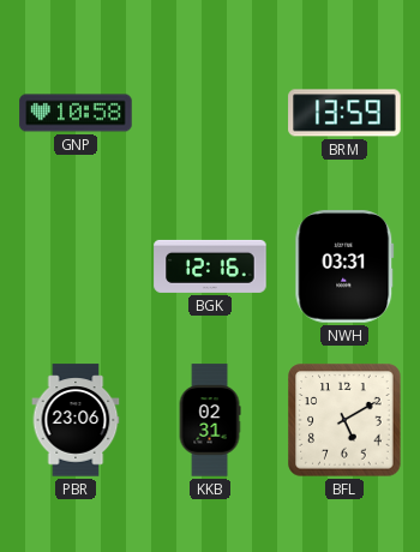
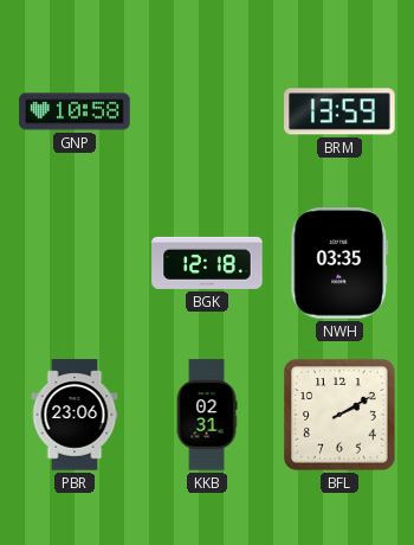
BGK: 12:16 -> 12:18
NWH: 03:31 -> 03:35
BFL: 5:10 -> 2:10
